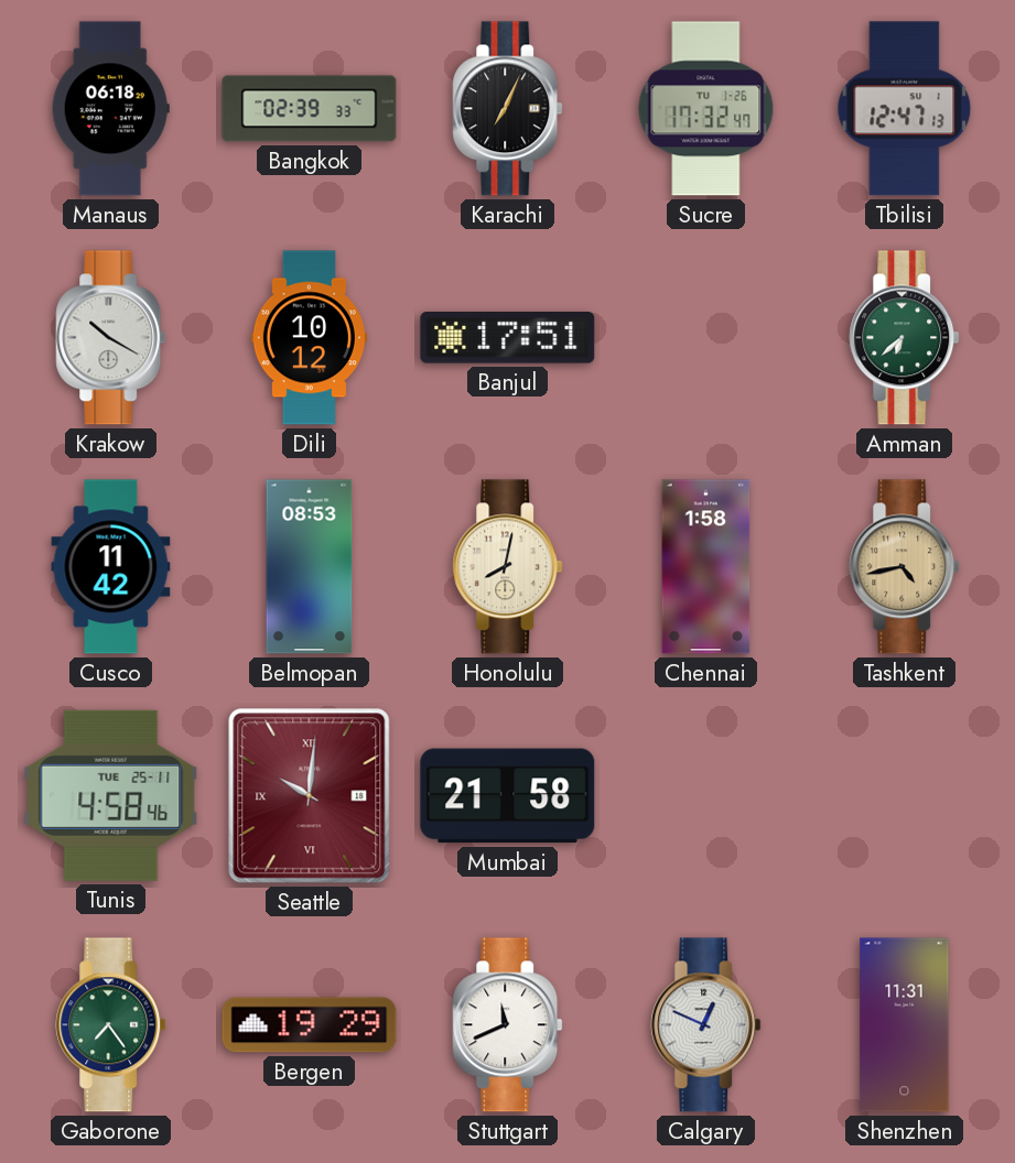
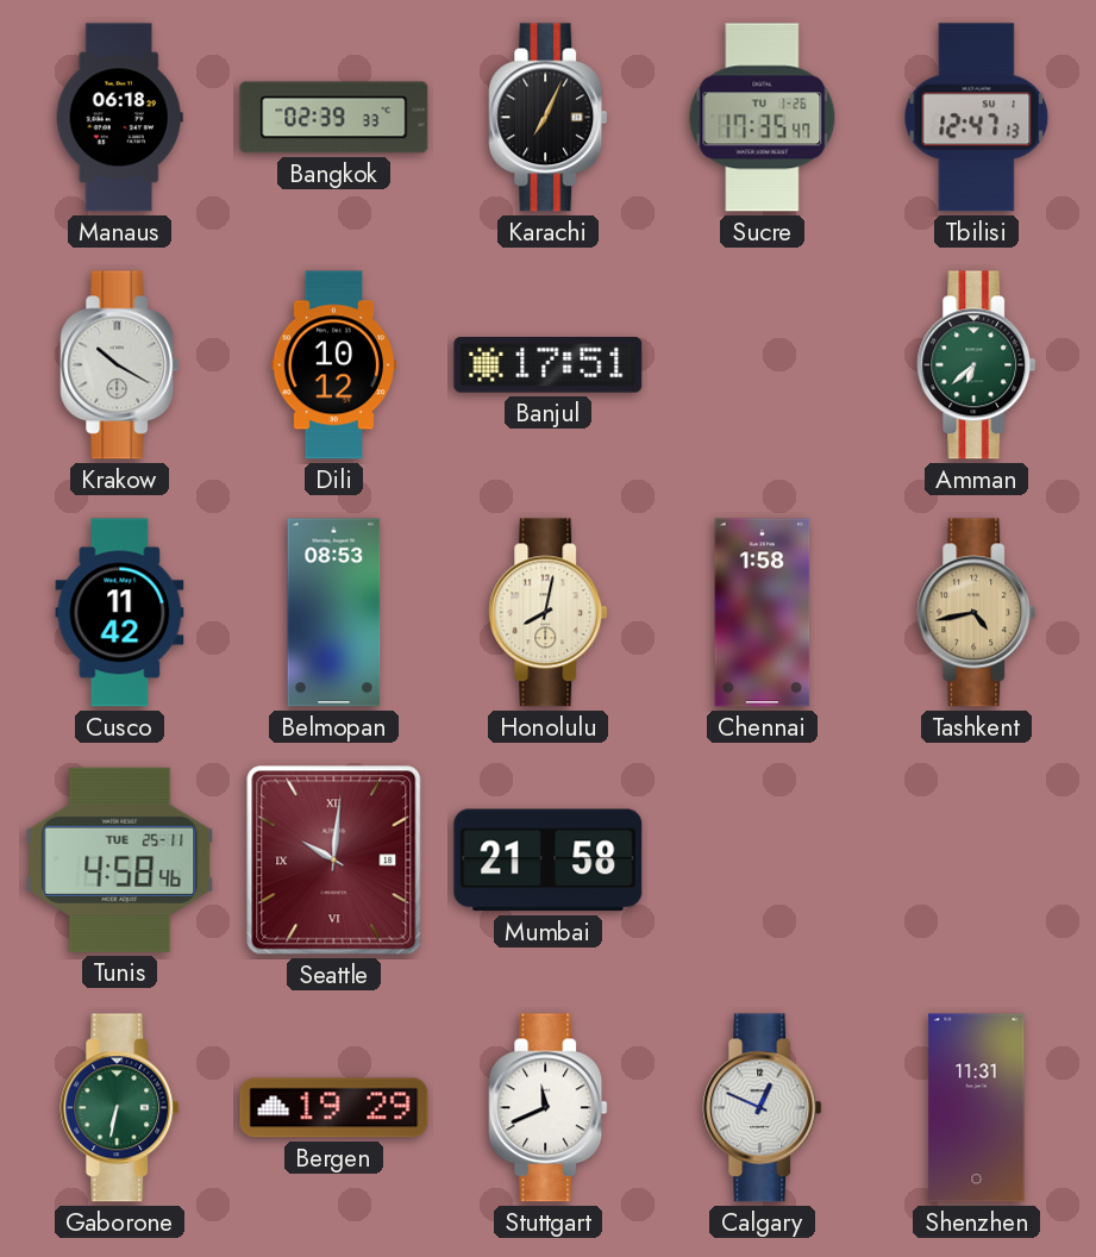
Sucre: 17:32 -> 17:35
Gaborone: 7:24 -> 6:32
